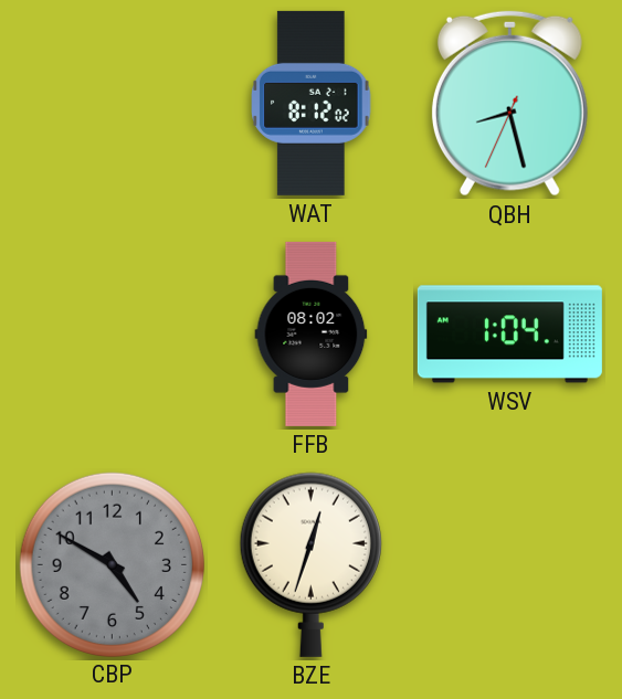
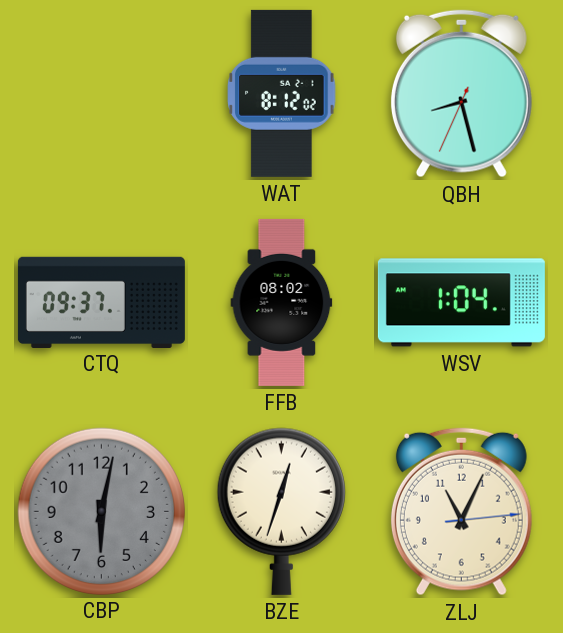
CTQ: none -> 09:37
CBP: 4:50 -> 6:02
ZLJ: none -> 11:04
